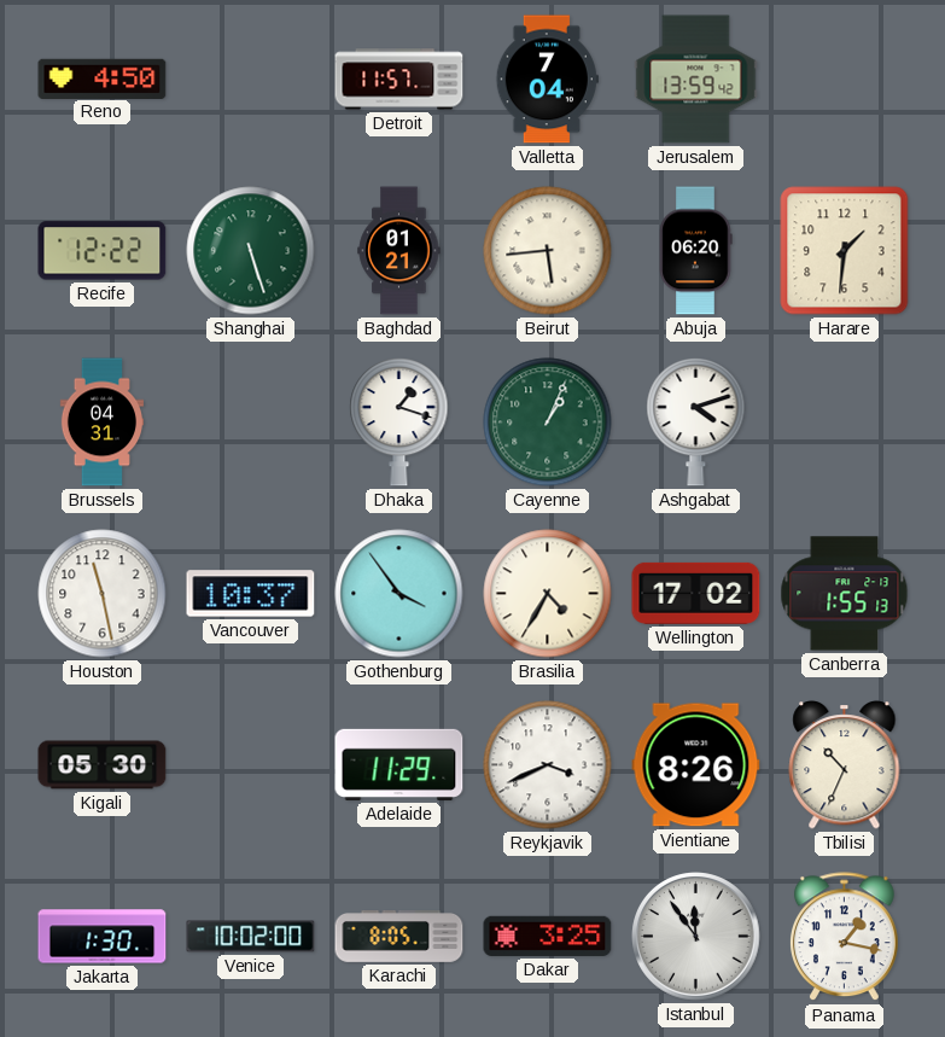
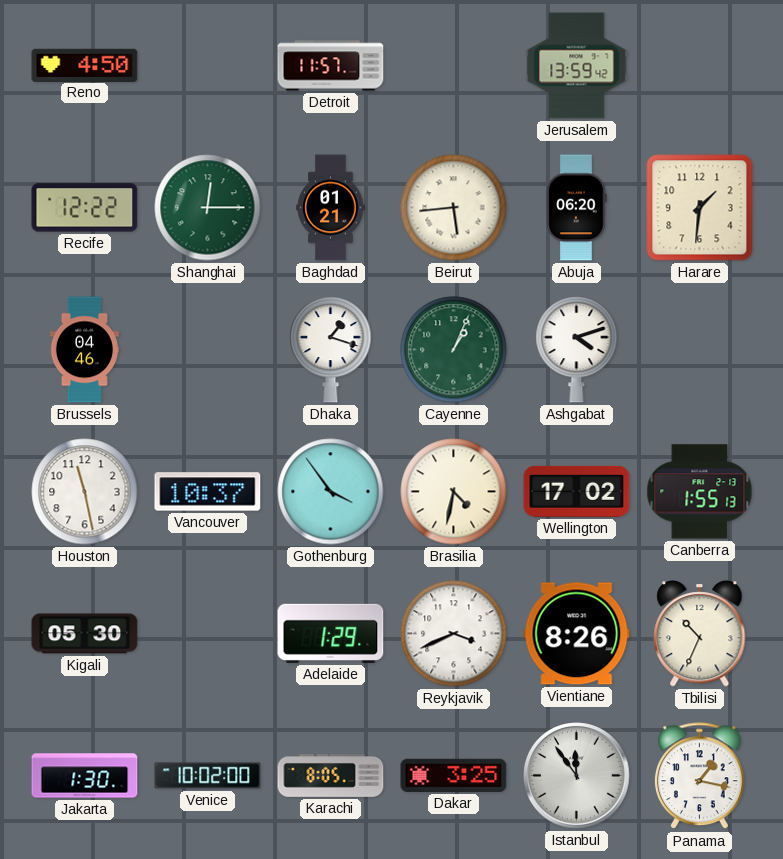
Valletta: 7:04 -> none
Shanghai: 5:27 -> 12:15
Brussels: 04:31 -> 04:46
Brasilia: 4:35 -> 4:32
Adelaide: 11:29 -> 1:29
